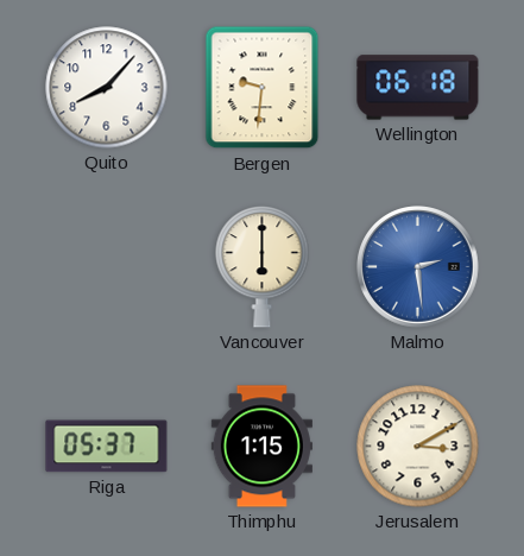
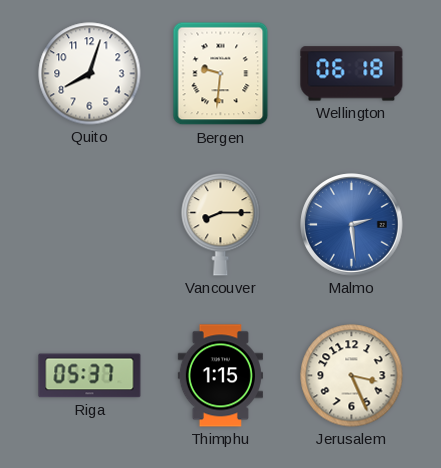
Quito: 8:07 -> 8:03
Vancouver: 6:00 -> 8:15
Jerusalem: 3:10 -> 3:26
